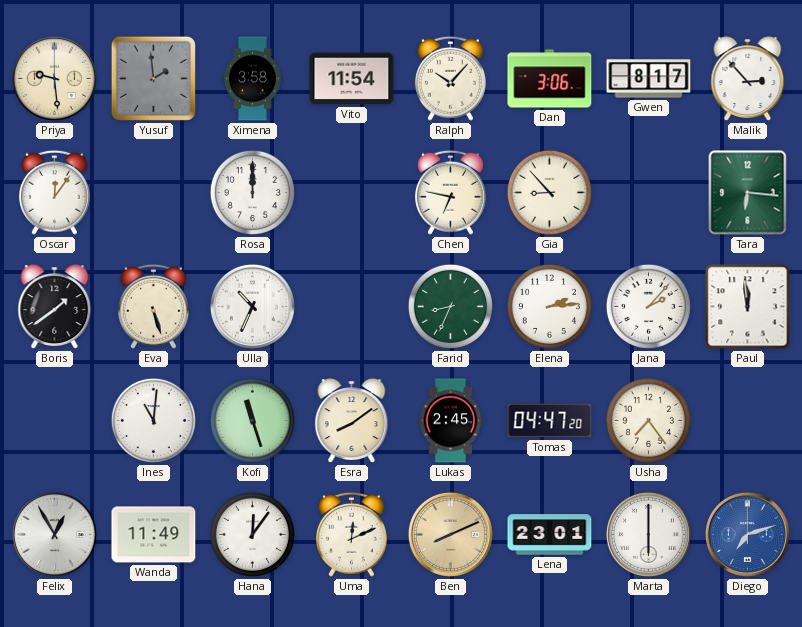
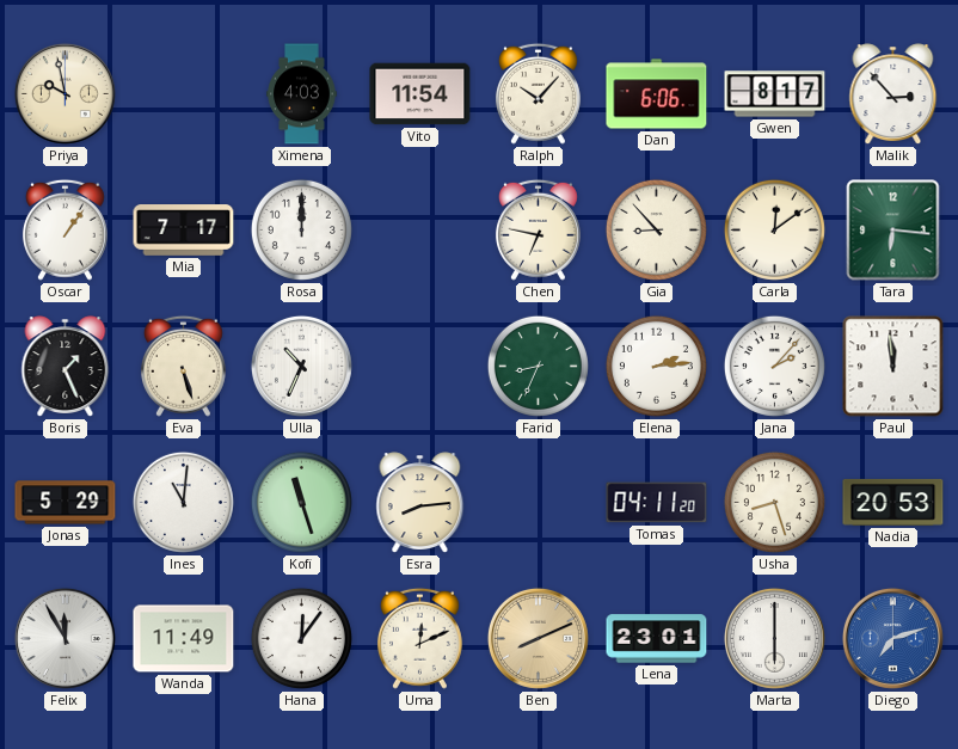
Priya: 9:29 -> 9:58
Yusuf: 1:59 -> none
Ximena: 3:58 -> 4:03
Dan: 3:06 -> 6:06
Oscar: 12:06 -> 1:06
Mia: none -> 7:17
Carla: none -> 12:09
Boris: 1:39 -> 1:26
Jonas: none -> 5:29
Esra: 8:09 -> 8:14
Lukas: 2:45 -> none
Tomas: 04:47 -> 04:11
Usha: 7:24 -> 8:27
Nadia: none -> 20:53
Felix: 12:55 -> 11:55
